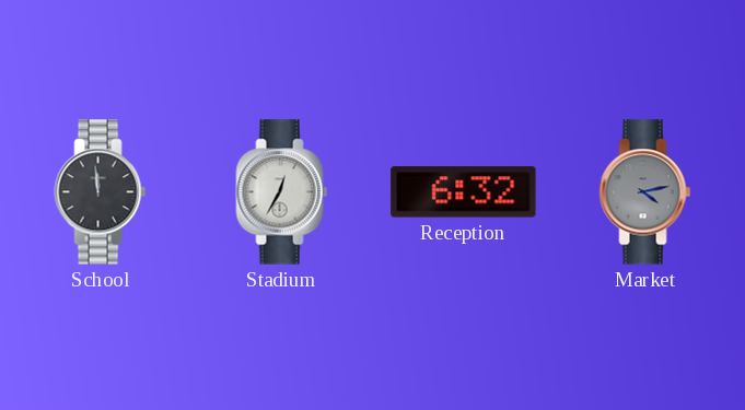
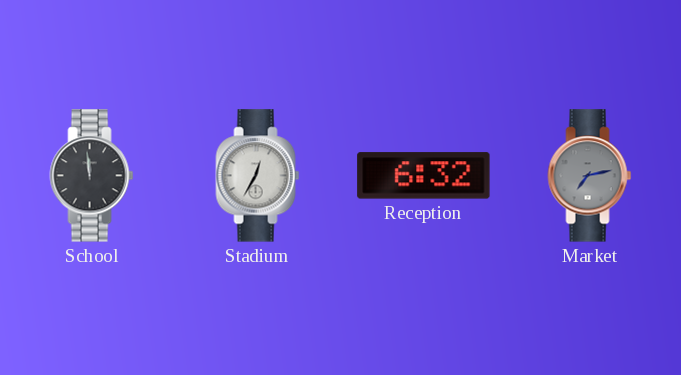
Market: 4:13 -> 7:13
